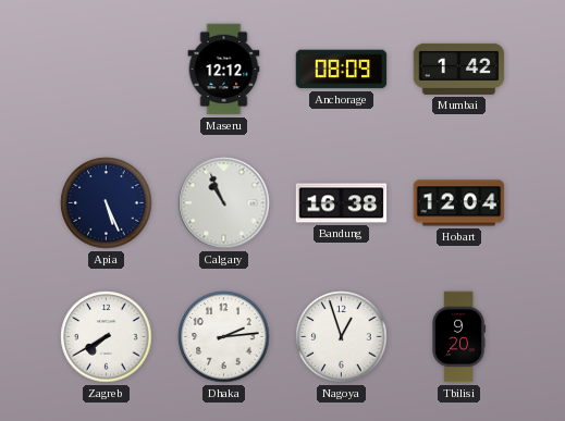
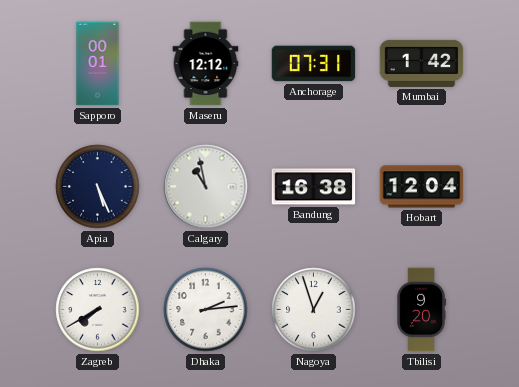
Sapporo: none -> 00:01
Anchorage: 08:09 -> 07:31
Calgary: 10:56 -> 10:58
